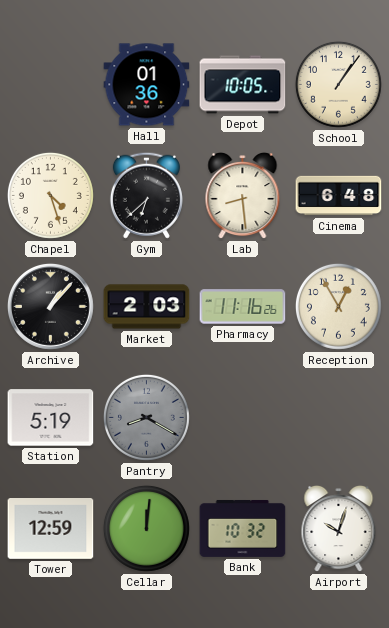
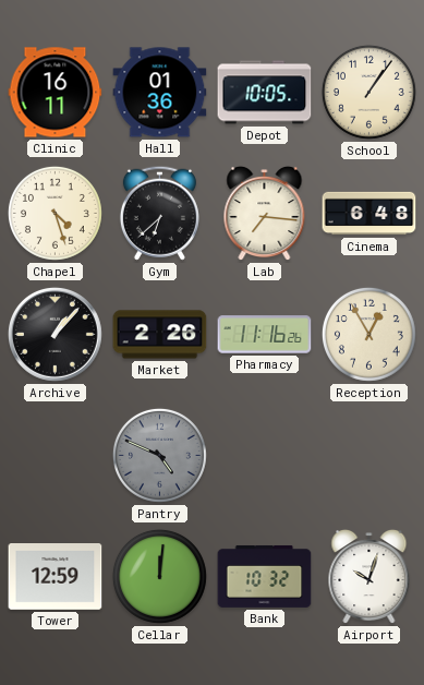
Clinic: none -> 16:11
Lab: 8:29 -> 7:16
Market: 2:03 -> 2:26
Station: 5:19 -> none
Pantry: 8:20 -> 4:49
